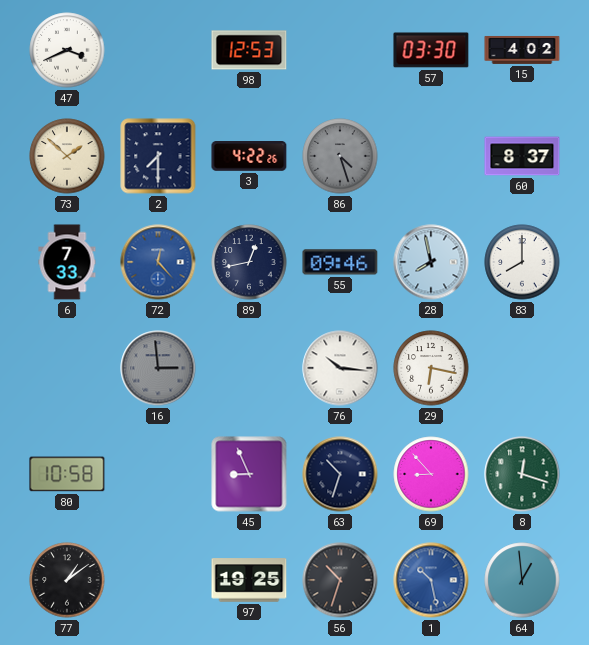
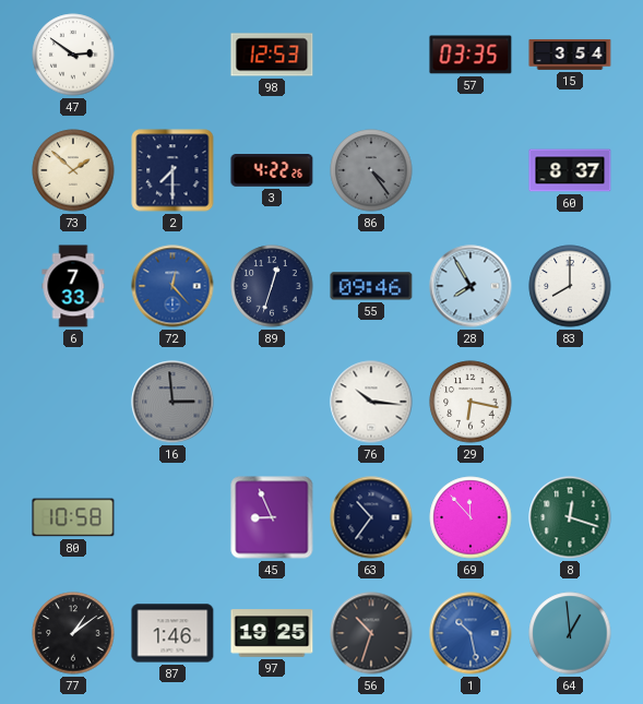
47: 3:41 -> 2:51
57: 03:30 -> 03:35
15: 4:02 -> 3:54
86: 4:27 -> 4:24
89: 12:43 -> 12:33
28: 7:58 -> 7:55
63: 10:33 -> 10:36
69: 8:53 -> 11:53
87: none -> 1:46
